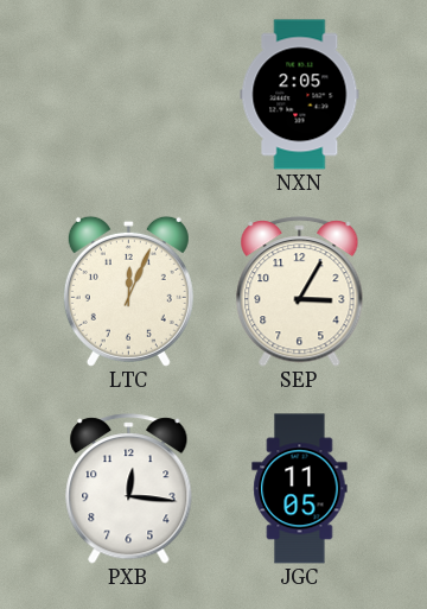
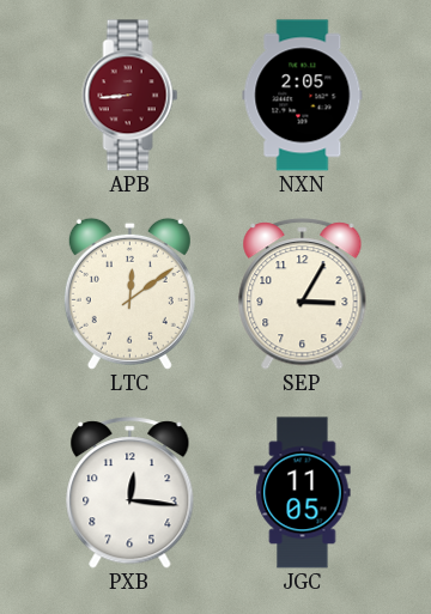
APB: none -> 8:44
LTC: 12:04 -> 12:09
